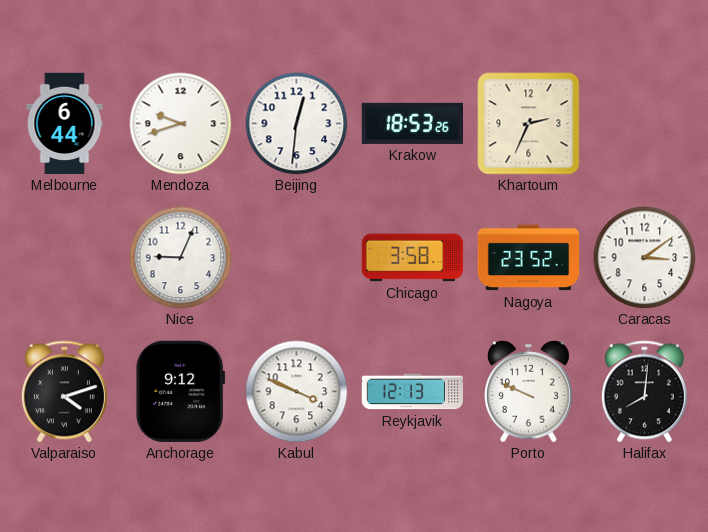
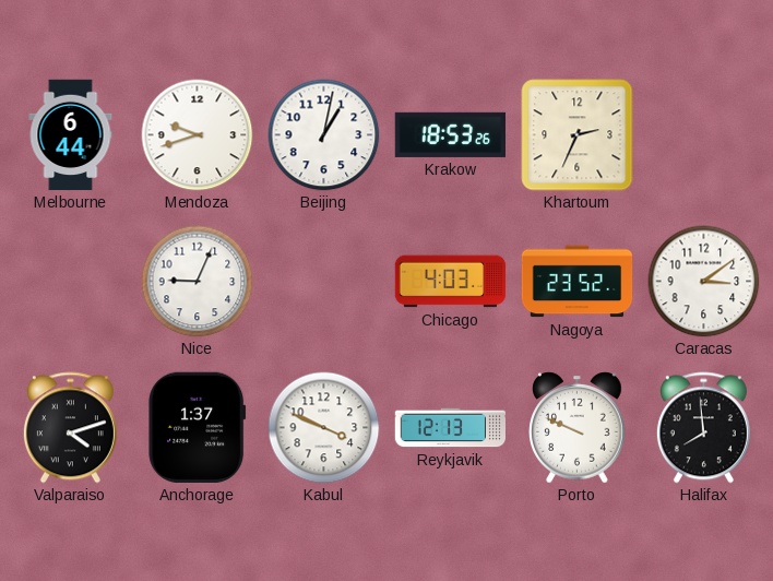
Beijing: 12:31 -> 1:02
Chicago: 3:58 -> 4:03
Anchorage: 9:12 -> 1:37
Halifax: 8:01 -> 7:59
